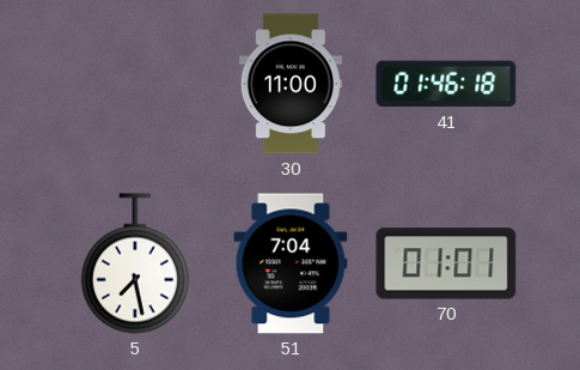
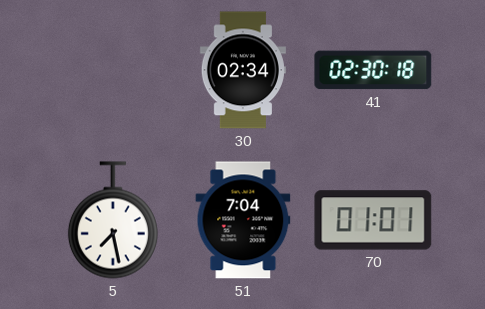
30: 11:00 -> 02:34
41: 01:46 -> 02:30
